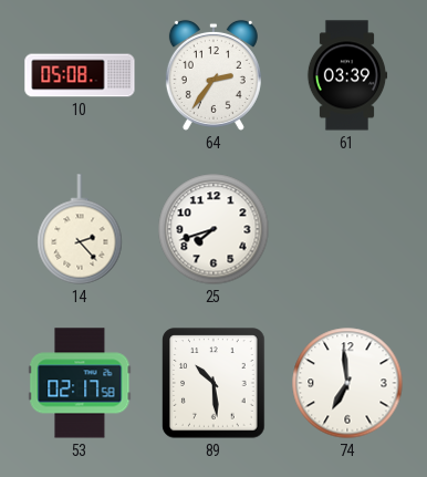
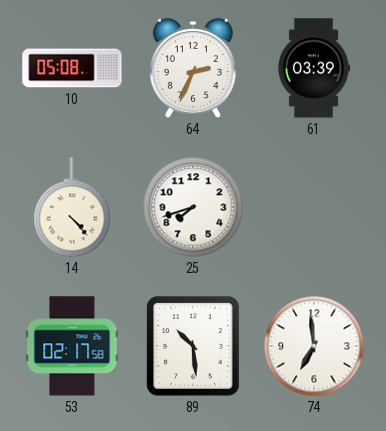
64: 2:36 -> 2:34
14: 2:23 -> 4:23
